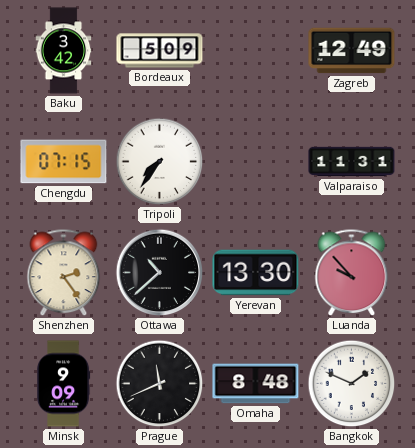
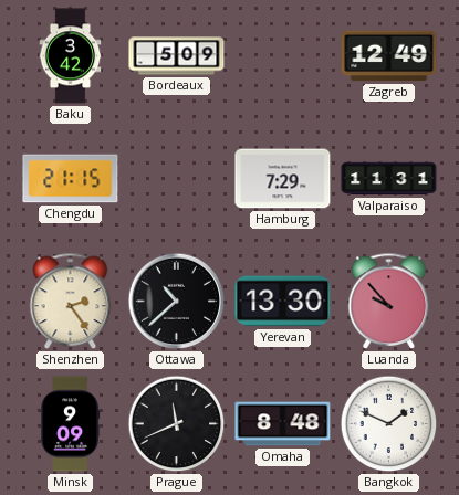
Chengdu: 07:15 -> 21:15
Tripoli: 7:36 -> none
Hamburg: none -> 7:29
